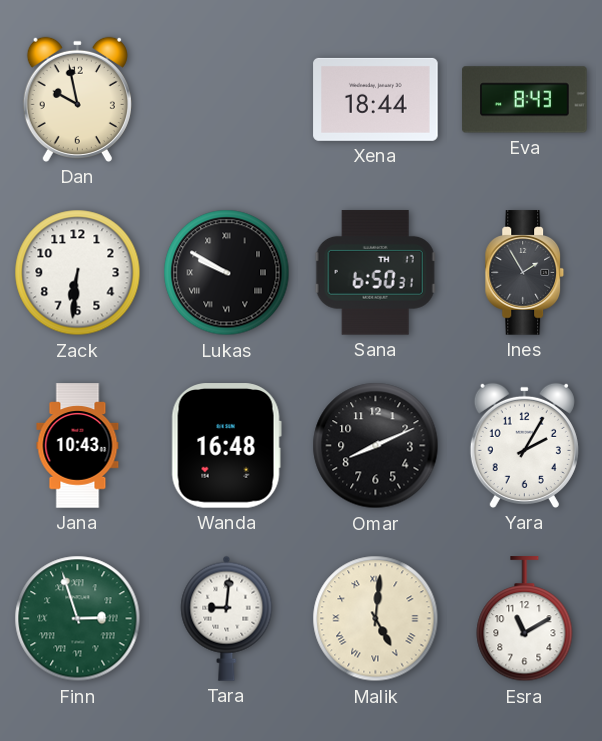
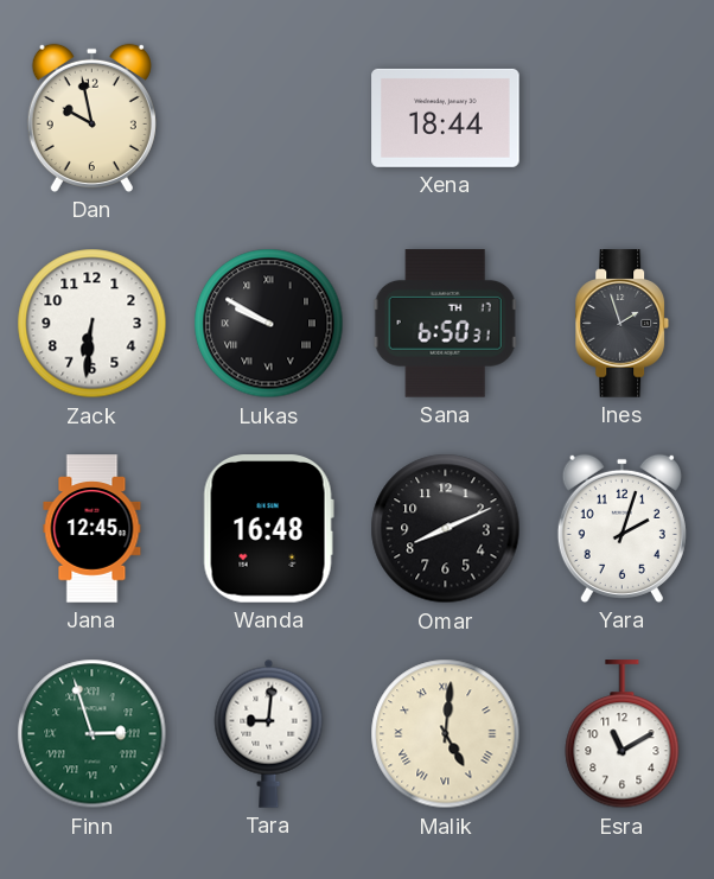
Eva: 8:43 -> none
Ines: 1:55 -> 1:57
Jana: 10:43 -> 12:45
Yara: 2:05 -> 2:03
